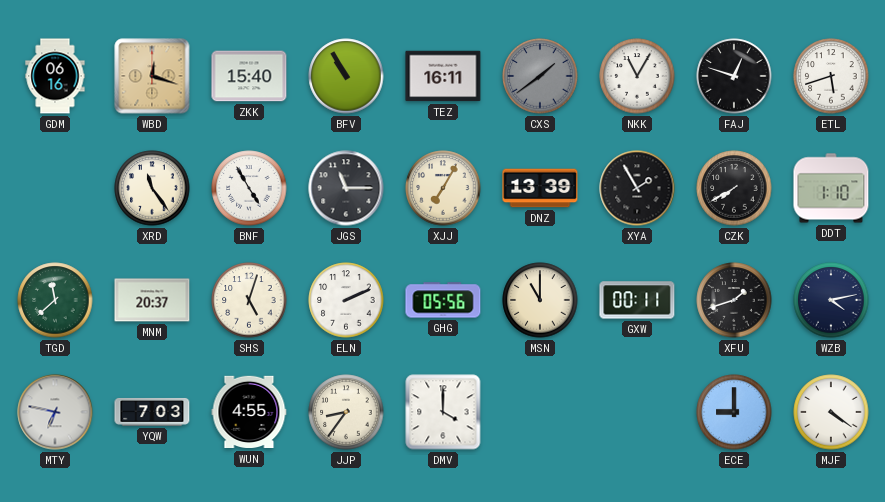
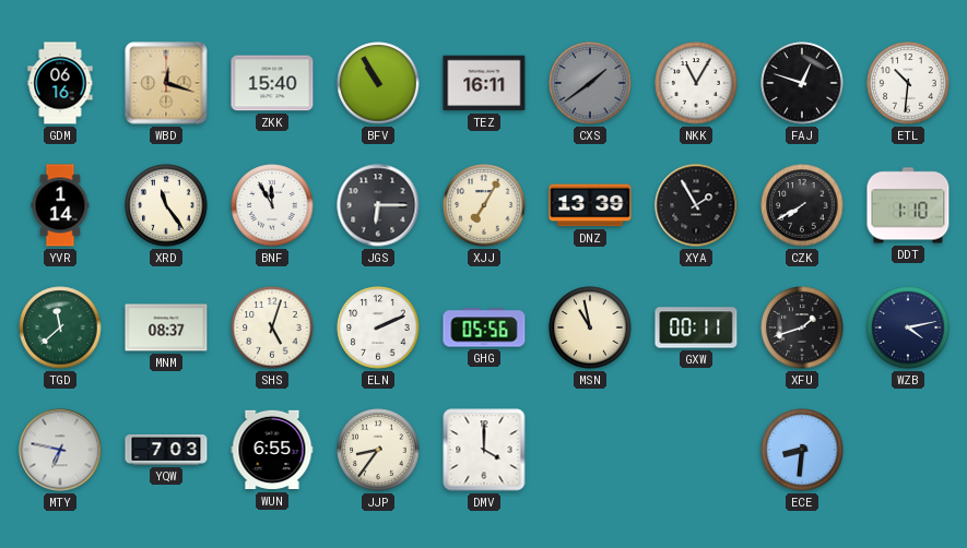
ETL: 5:42 -> 10:31
YVR: none -> 1:14
BNF: 4:55 -> 11:55
JGS: 11:15 -> 6:15
MNM: 20:37 -> 08:37
MSN: 11:00 -> 10:58
WUN: 4:55 -> 6:55
ECE: 9:00 -> 8:31
MJF: 4:21 -> none
